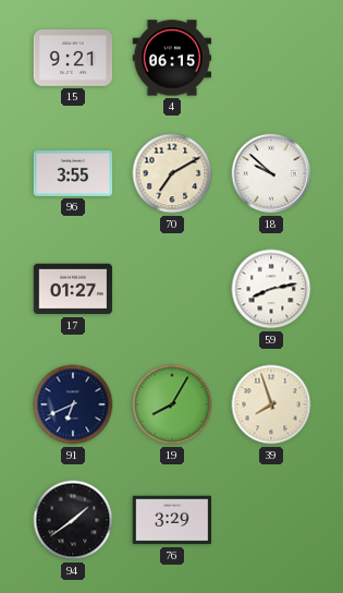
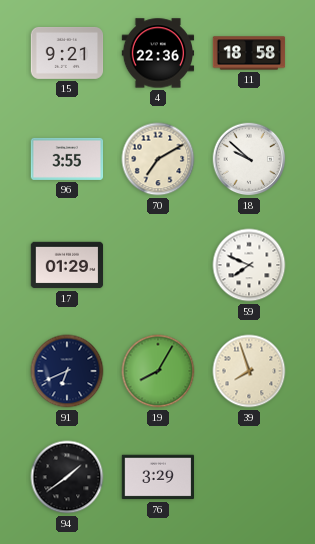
4: 06:15 -> 22:36
11: none -> 18:58
17: 01:27 -> 01:29
59: 8:13 -> 7:49
